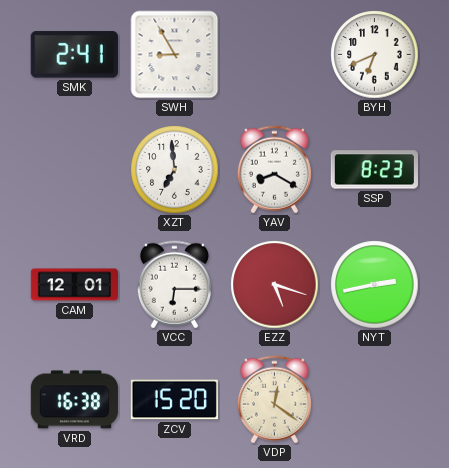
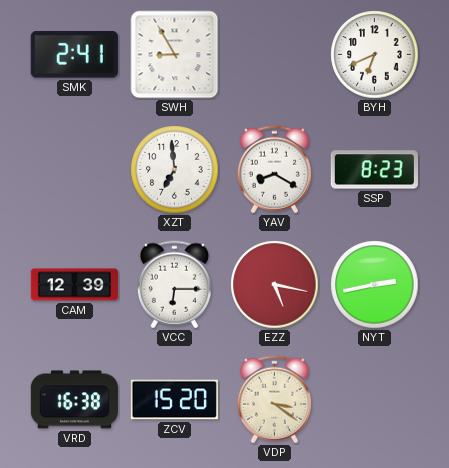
CAM: 12:01 -> 12:39
EZZ: 5:18 -> 5:17
VDP: 12:21 -> 3:21
